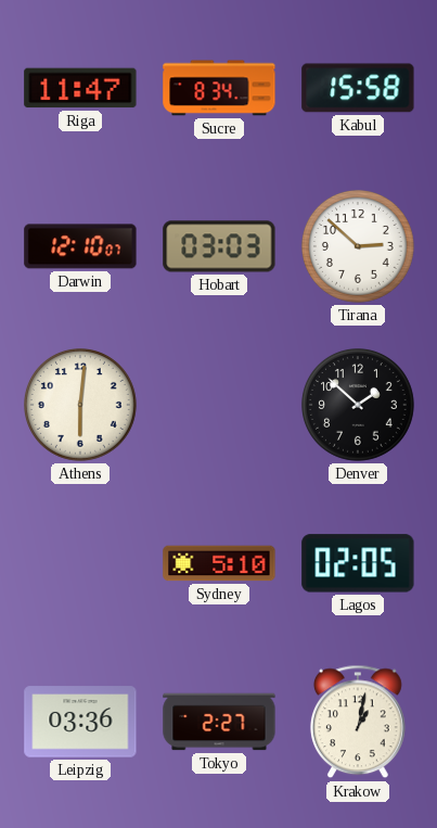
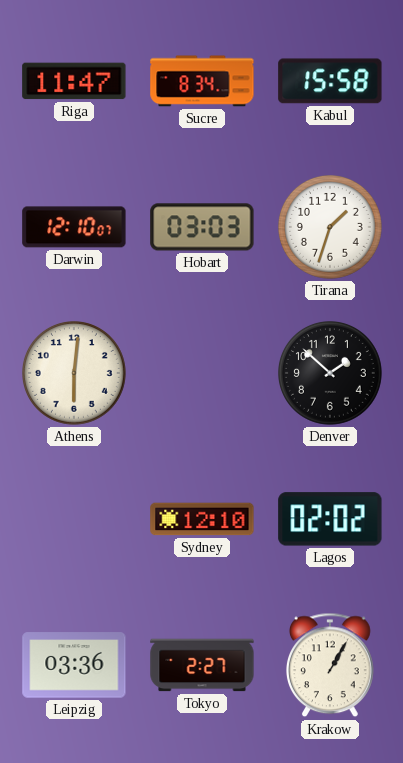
Tirana: 2:52 -> 1:33
Sydney: 5:10 -> 12:10
Lagos: 02:05 -> 02:02
Krakow: 1:02 -> 1:05
